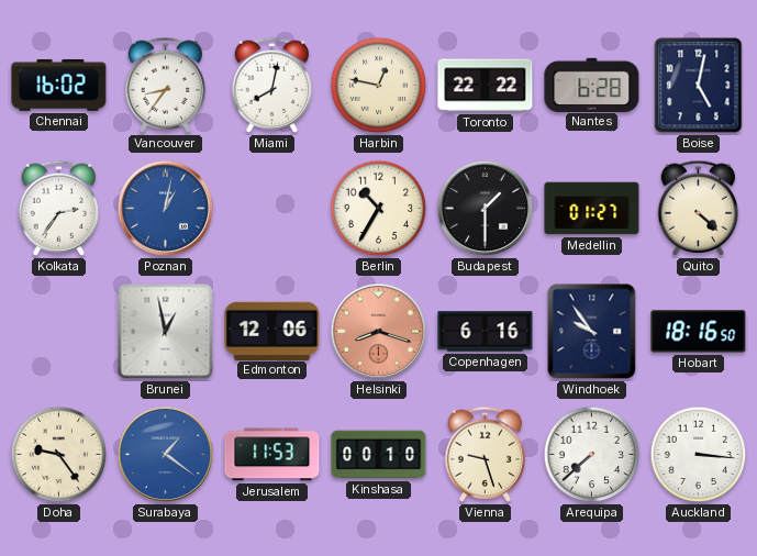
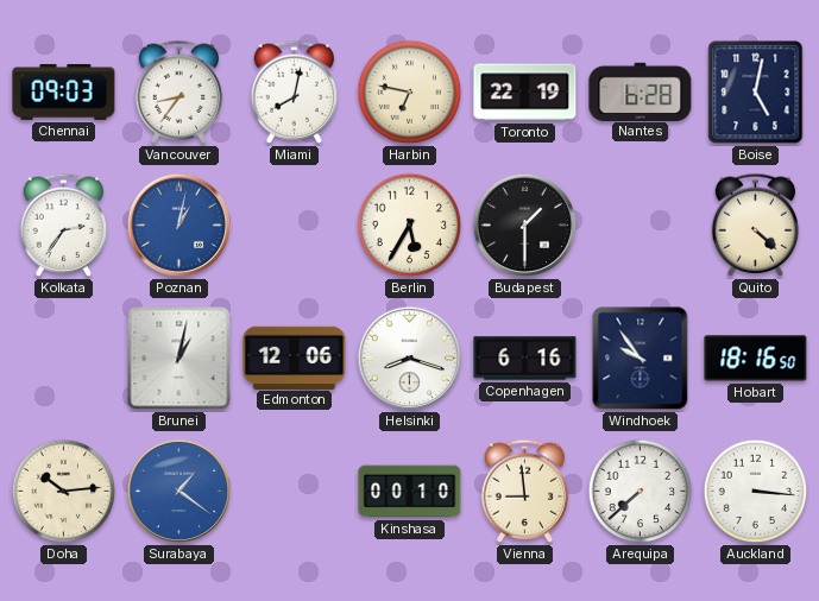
Chennai: 16:02 -> 09:03
Harbin: 12:47 -> 6:47
Toronto: 22:22 -> 22:19
Berlin: 10:35 -> 5:35
Medellin: 01:27 -> none
Brunei: 12:58 -> 1:02
Helsinki dial: salmon -> white
Doha: 9:24 -> 10:14
Jerusalem: 11:53 -> none
Vienna: 9:27 -> 8:59
